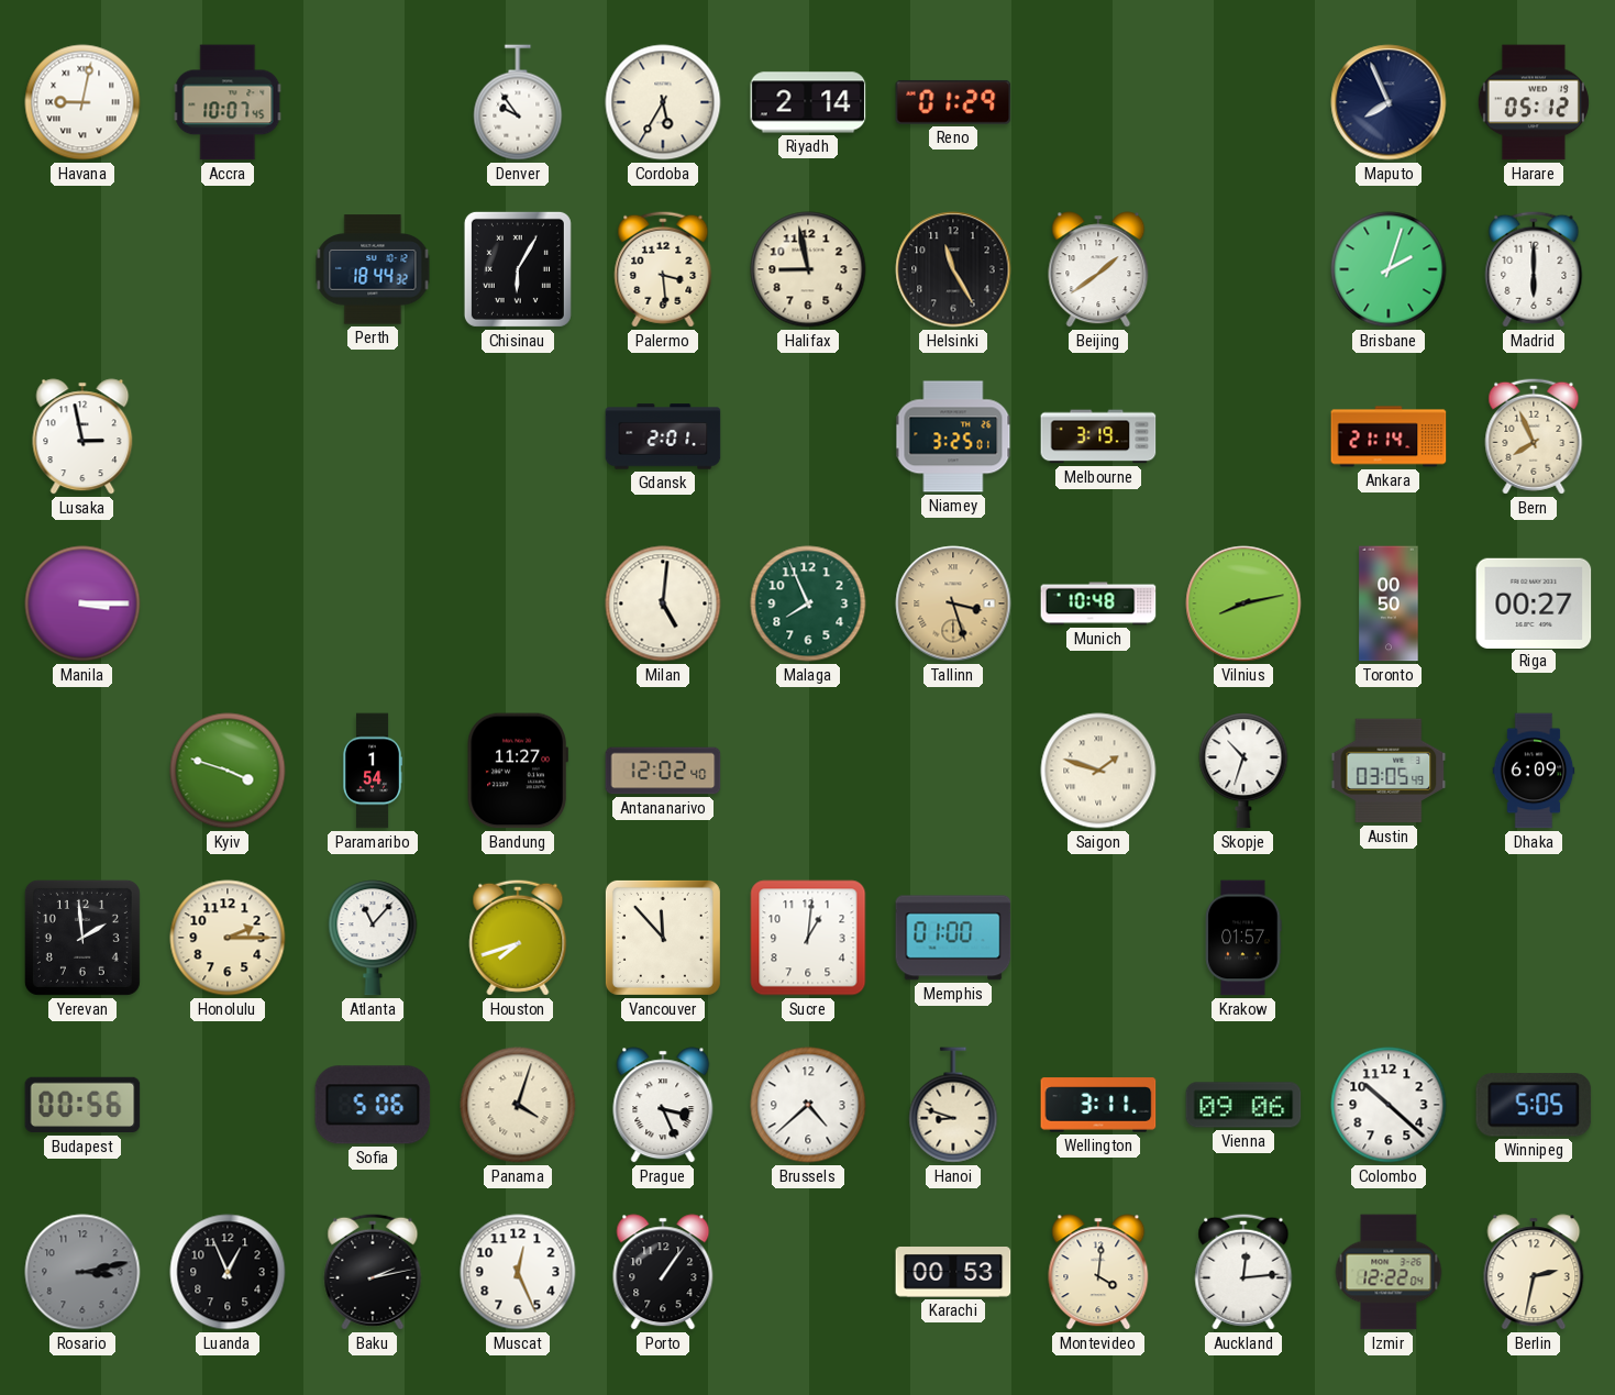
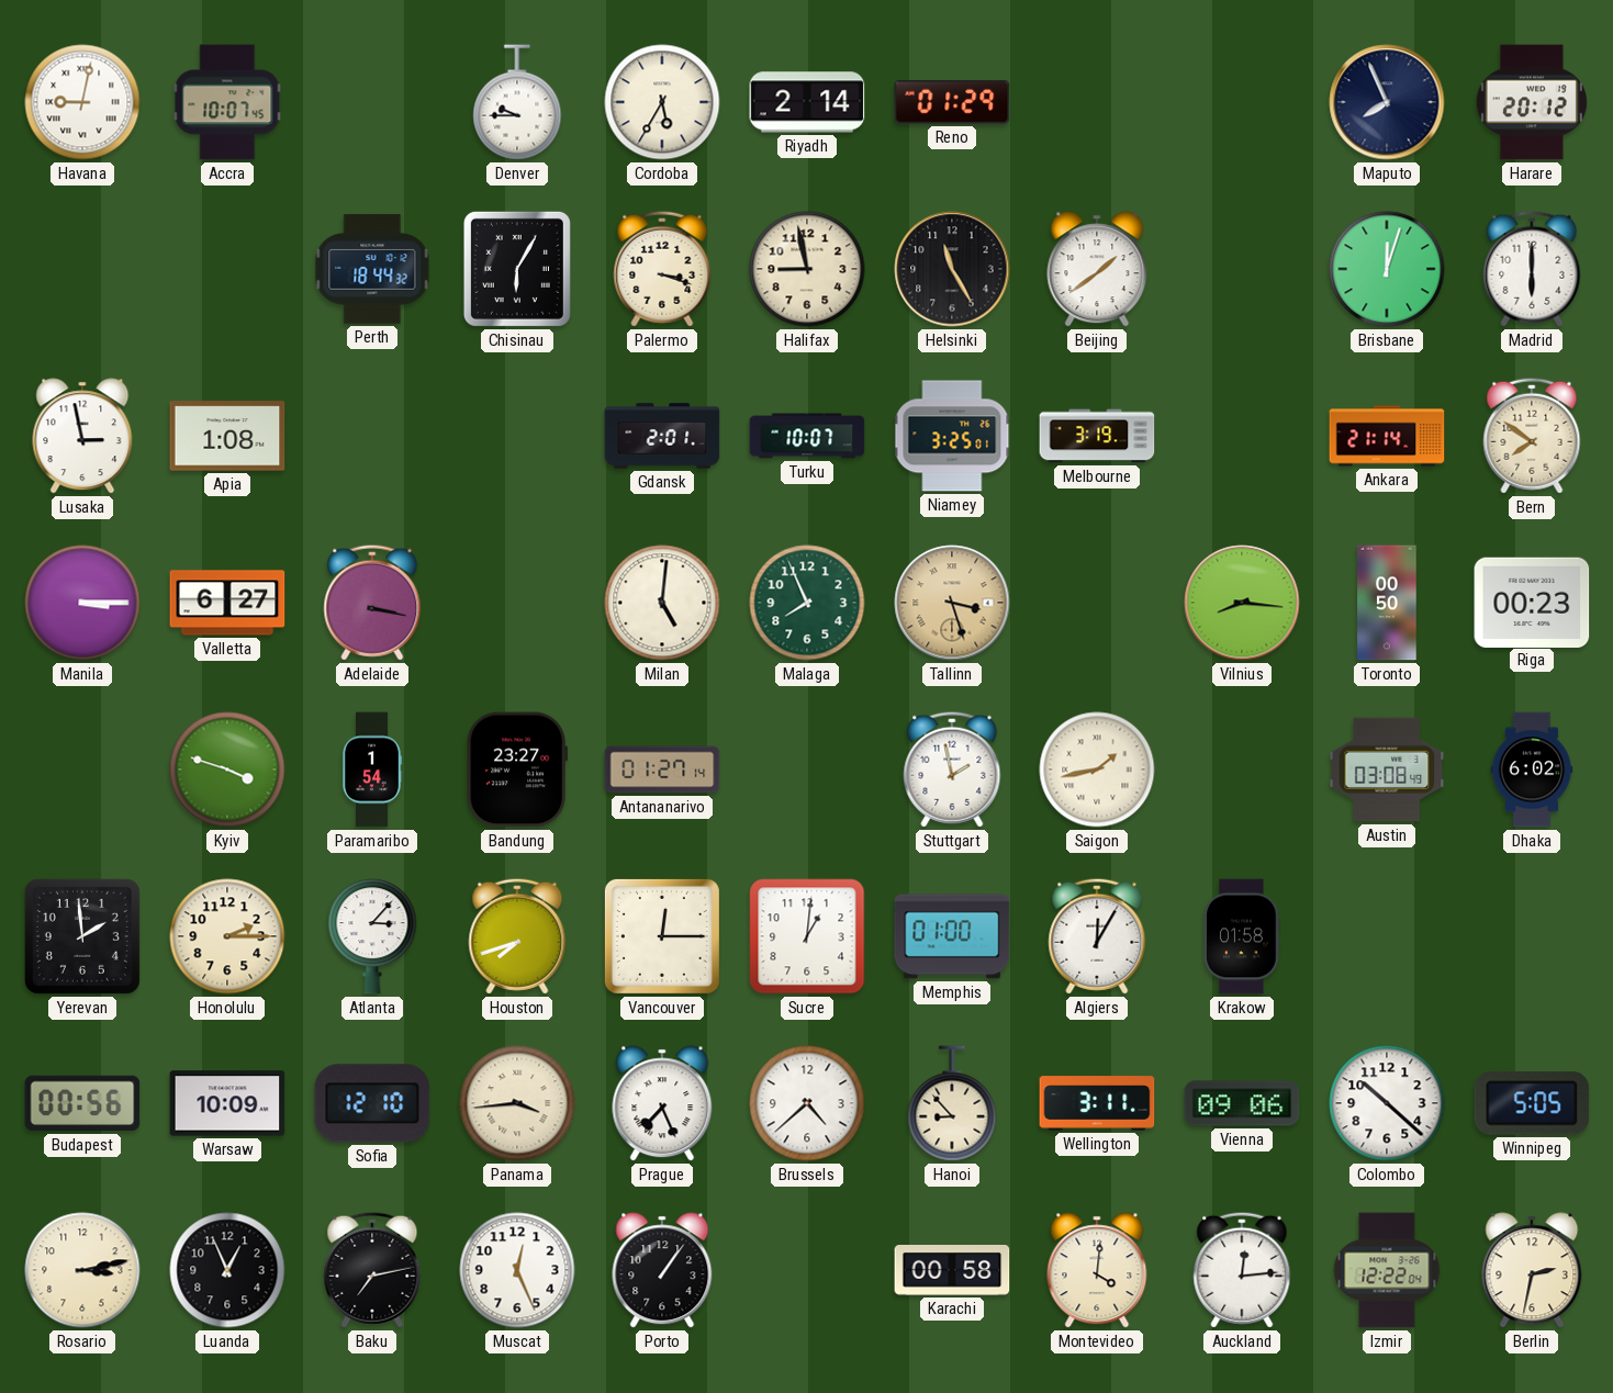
Denver: 9:54 -> 9:45
Harare: 05:12 -> 20:12
Palermo: 3:29 -> 3:18
Brisbane: 2:03 -> 12:03
Apia: none -> 1:08
Turku: none -> 10:07
Bern: 7:56 -> 7:51
Valletta: none -> 6:27
Adelaide: none -> 3:17
Munich: 10:48 -> none
Vilnius: 8:13 -> 8:16
Riga: 00:27 -> 00:23
Bandung: 11:27 -> 23:27
Antananarivo: 12:02 -> 01:27
Stuttgart: none -> 1:58
Saigon: 1:48 -> 1:43
Skopje: 10:33 -> none
Austin: 03:05 -> 03:08
Dhaka: 6:09 -> 6:02
Atlanta: 11:07 -> 3:07
Vancouver: 11:53 -> 12:15
Algiers: none -> 12:05
Krakow: 01:57 -> 01:58
Warsaw: none -> 10:09
Sofia: 5:06 -> 12:10
Panama: 4:03 -> 3:44
Prague: 3:26 -> 7:26
Hanoi: 8:48 -> 8:53
Rosario dial: grey -> cream
Baku: 2:13 -> 7:13
Karachi: 00:53 -> 00:58
